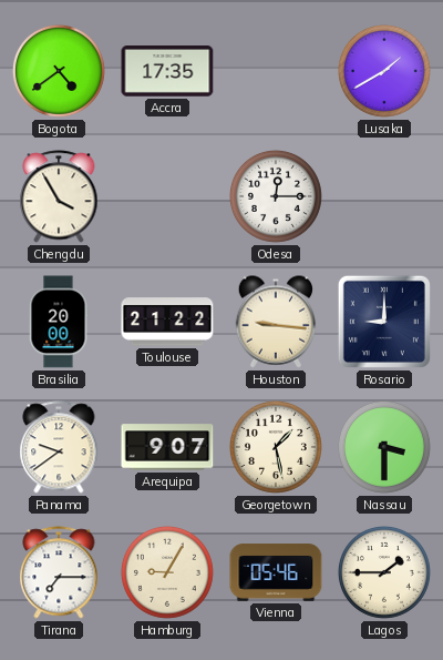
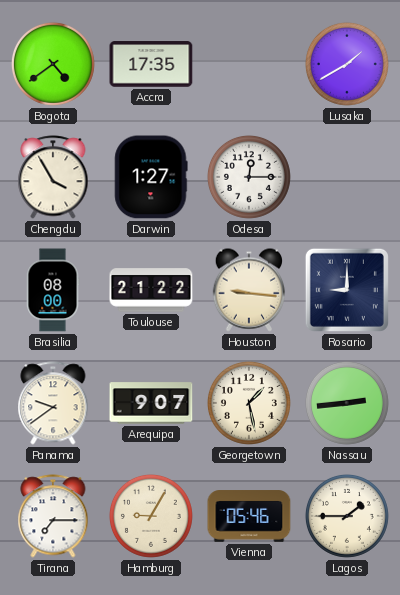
Darwin: none -> 1:27
Brasilia: 20:00 -> 08:00
Nassau: 3:30 -> 2:44
